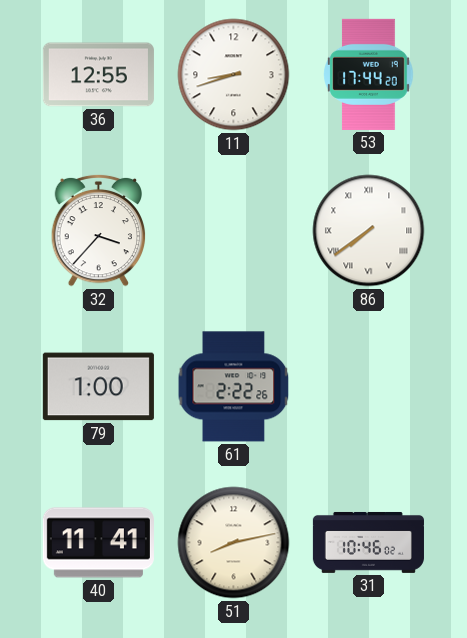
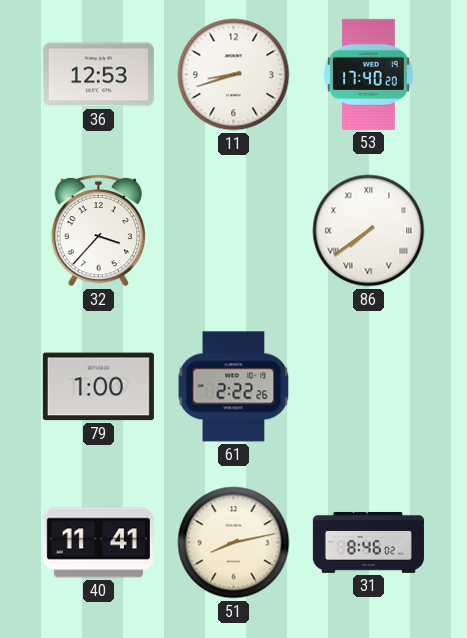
36: 12:55 -> 12:53
53: 17:44 -> 17:40
31: 10:46 -> 8:46
